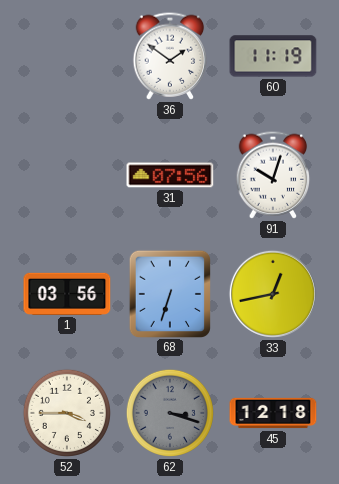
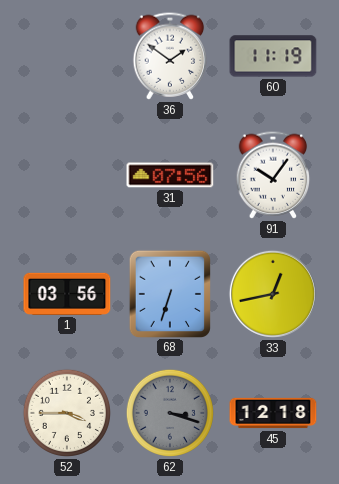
91: 10:03 -> 10:06
